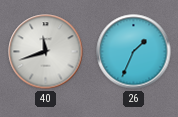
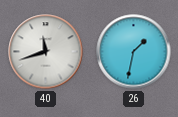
26: 1:34 -> 1:32
